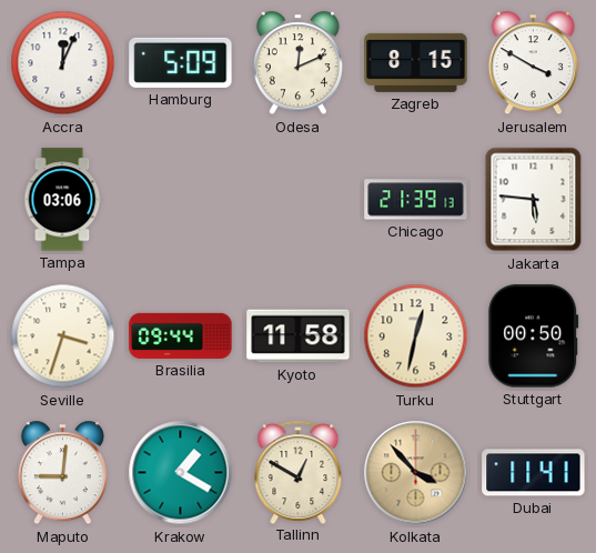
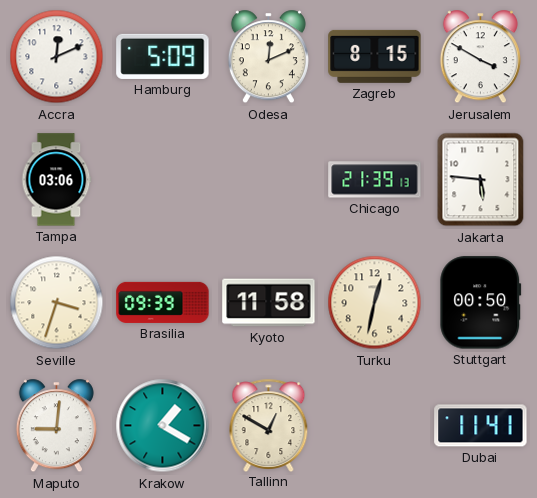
Accra: 12:04 -> 12:11
Brasilia: 09:44 -> 09:39
Kolkata: 3:53 -> none
